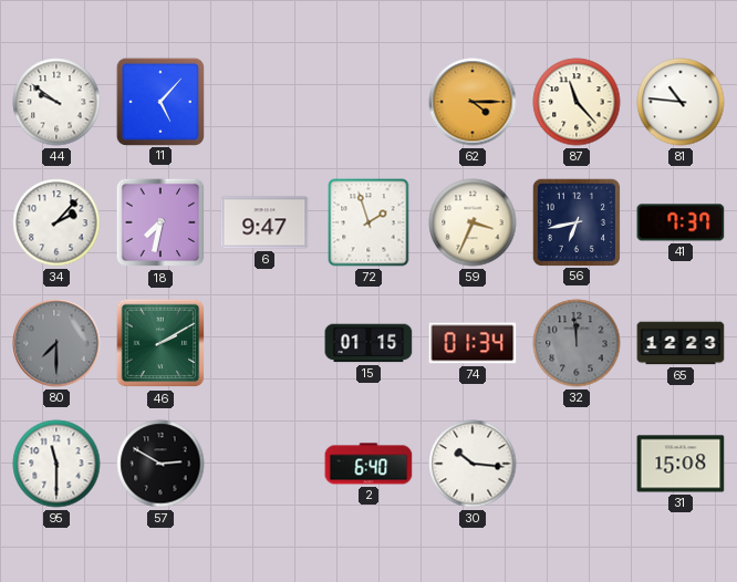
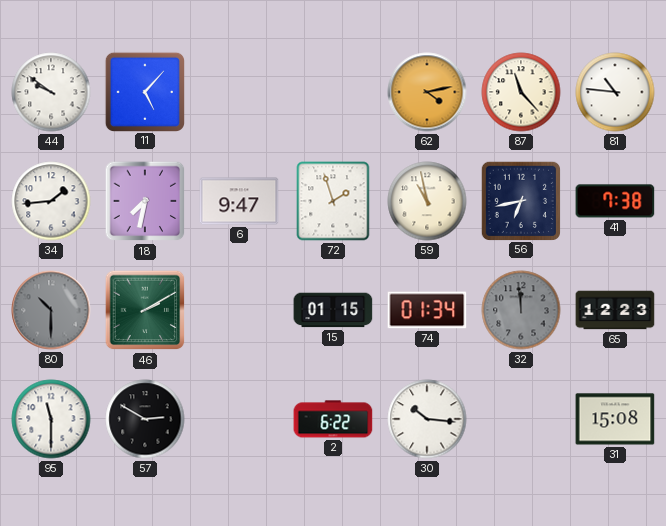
62: 4:15 -> 4:13
34: 2:07 -> 1:44
59: 3:34 -> 10:58
41: 7:37 -> 7:38
80: 7:30 -> 10:30
2: 6:40 -> 6:22
